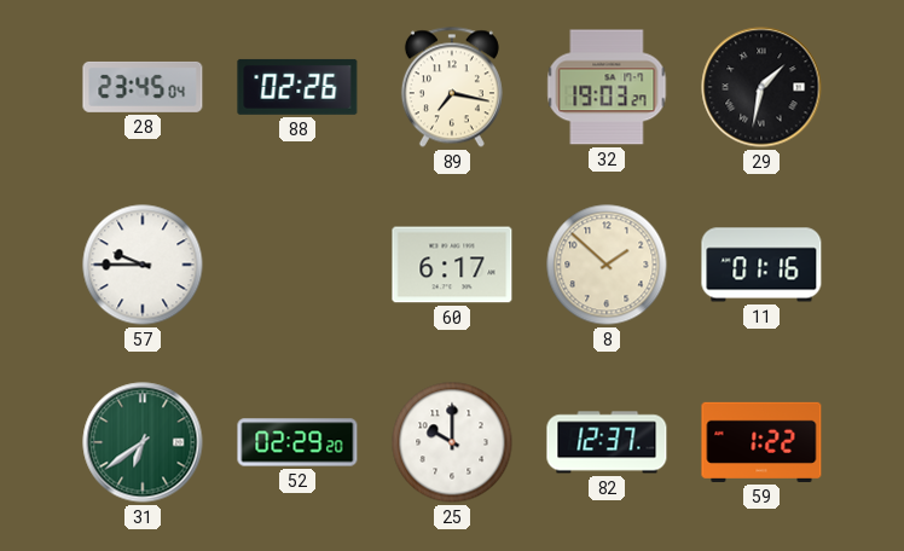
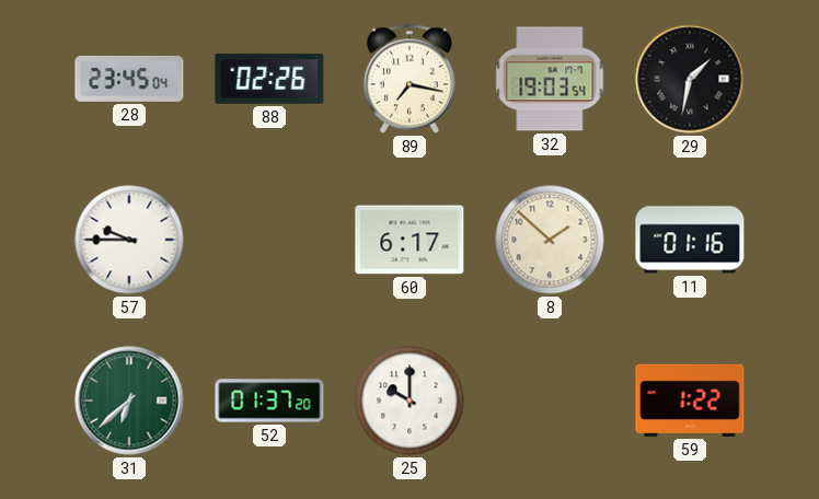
32: 19:03:27 -> 19:03:54
31: 6:39 -> 6:38
52: 02:29 -> 01:37
82: 12:37 -> none
